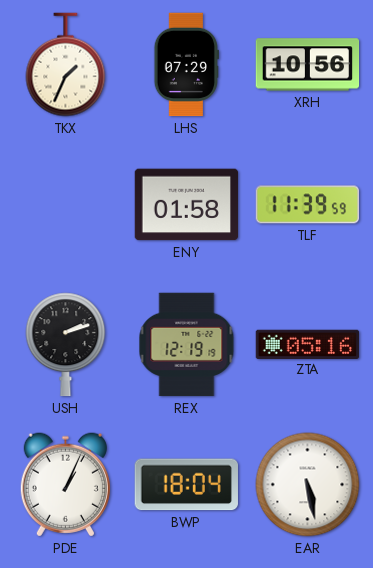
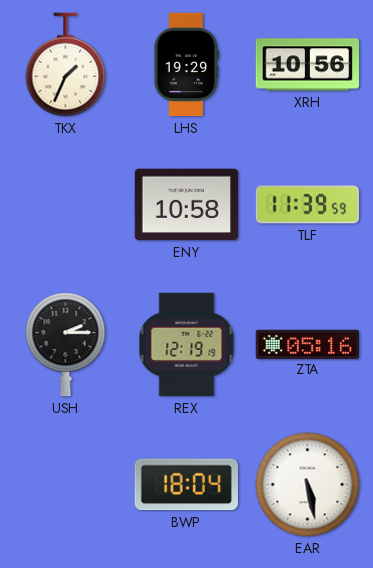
LHS: 07:29 -> 19:29
ENY: 01:58 -> 10:58
USH: 2:12 -> 2:15
PDE: 1:04 -> none
